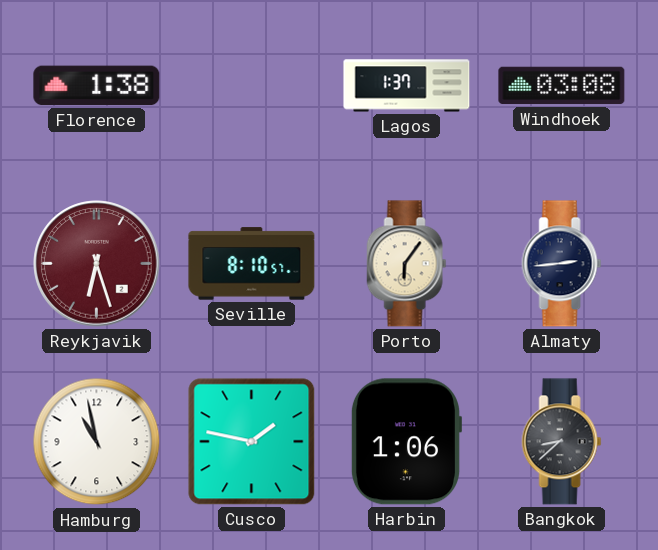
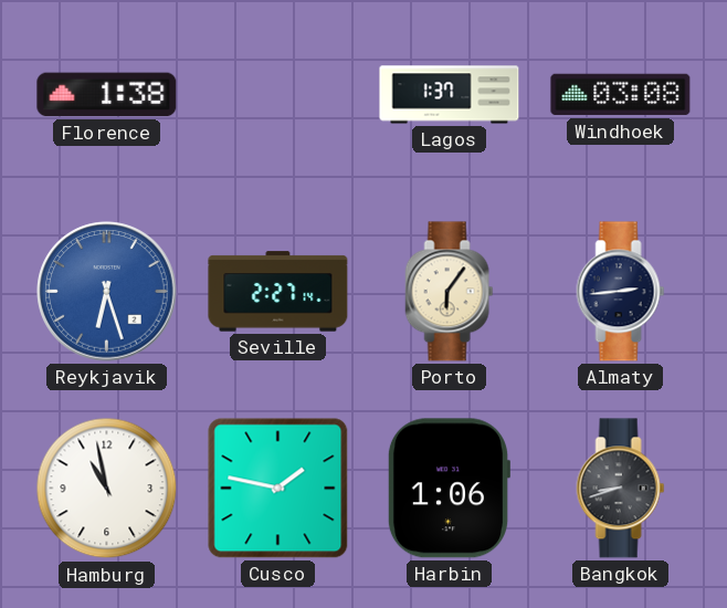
Reykjavik dial: burgundy -> blue
Seville: 8:10 -> 2:27
Bangkok: 8:38 -> 8:42
